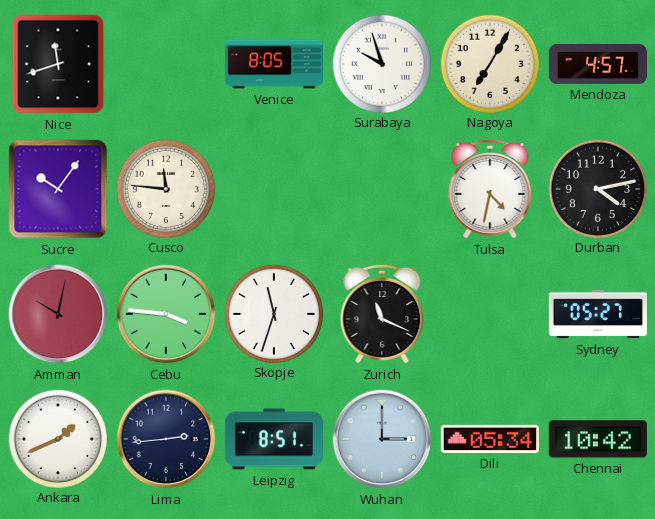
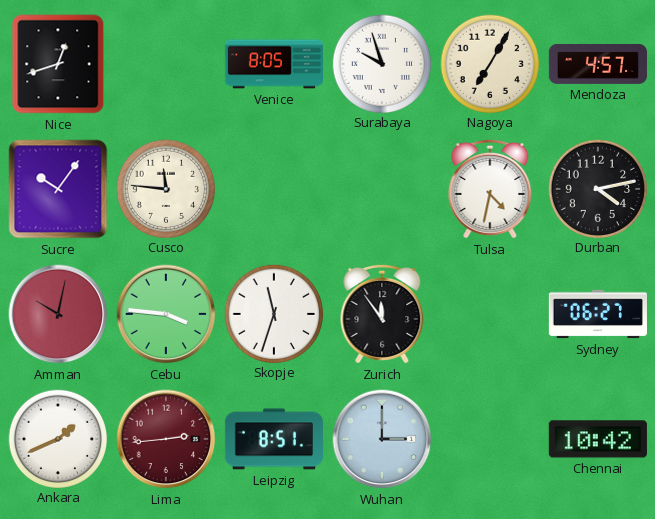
Nice: 11:42 -> 12:42
Zurich: 11:19 -> 11:54
Sydney: 05:27 -> 06:27
Lima dial: navy -> burgundy
Dili: 05:34 -> none
